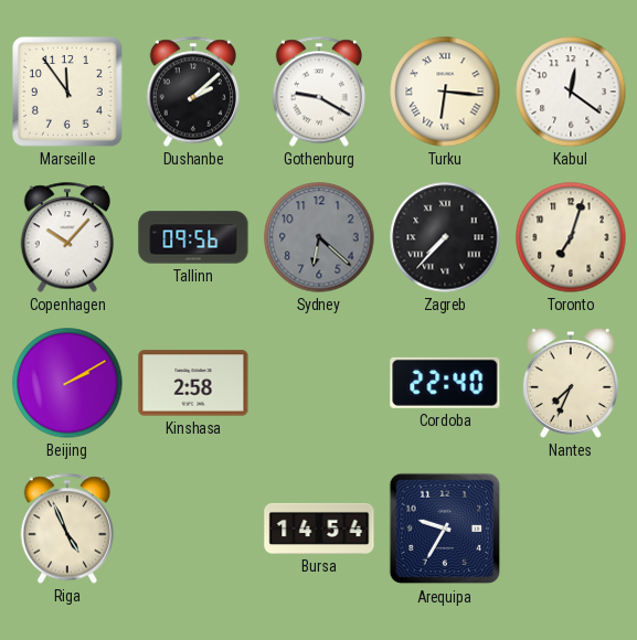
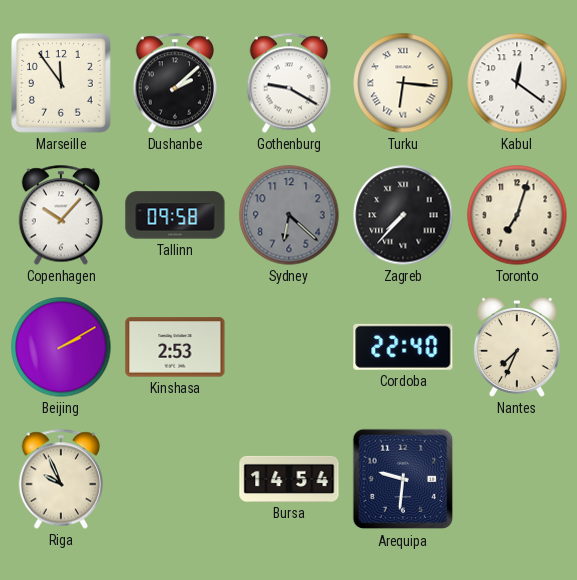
Tallinn: 09:56 -> 09:58
Kinshasa: 2:58 -> 2:53
Riga: 4:56 -> 9:56
Arequipa: 9:35 -> 9:31
